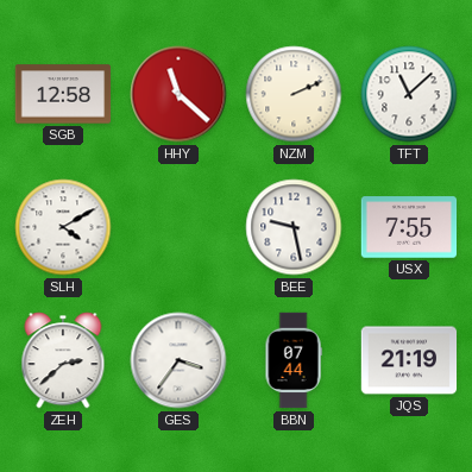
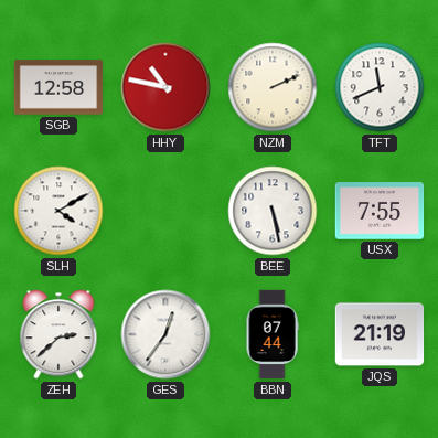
HHY: 11:22 -> 10:47
TFT: 11:08 -> 11:41
BEE: 9:28 -> 5:28
GES: 3:36 -> 12:36
